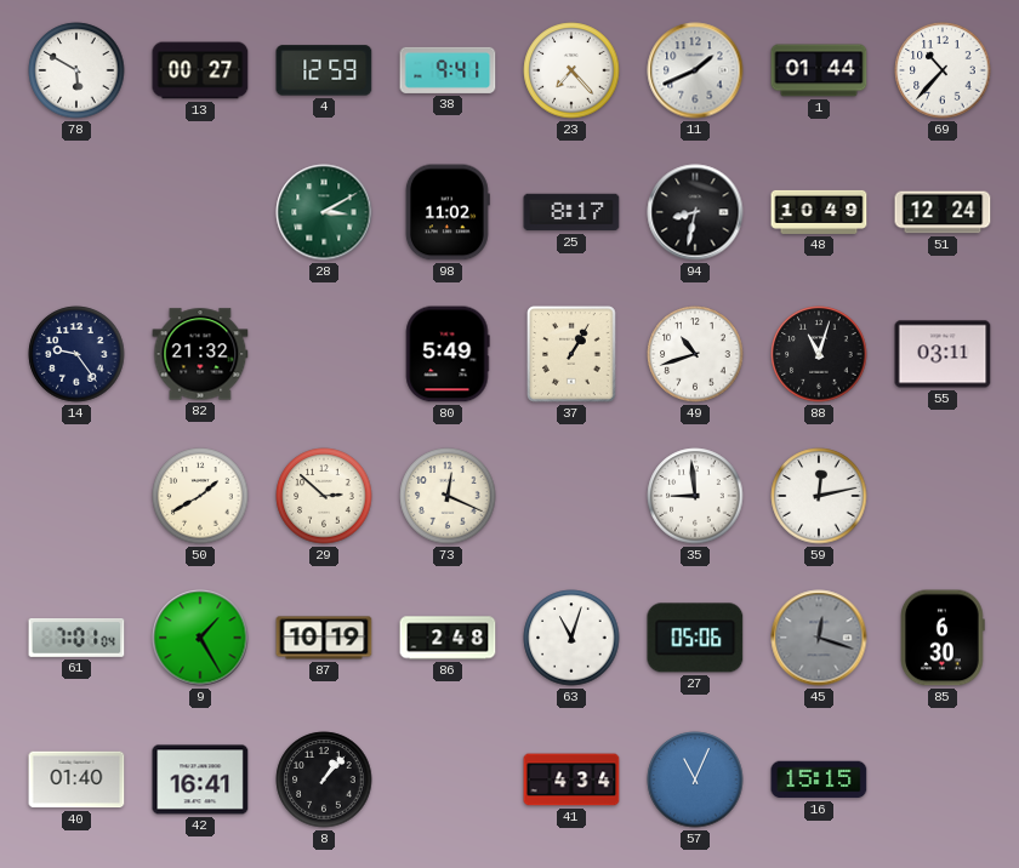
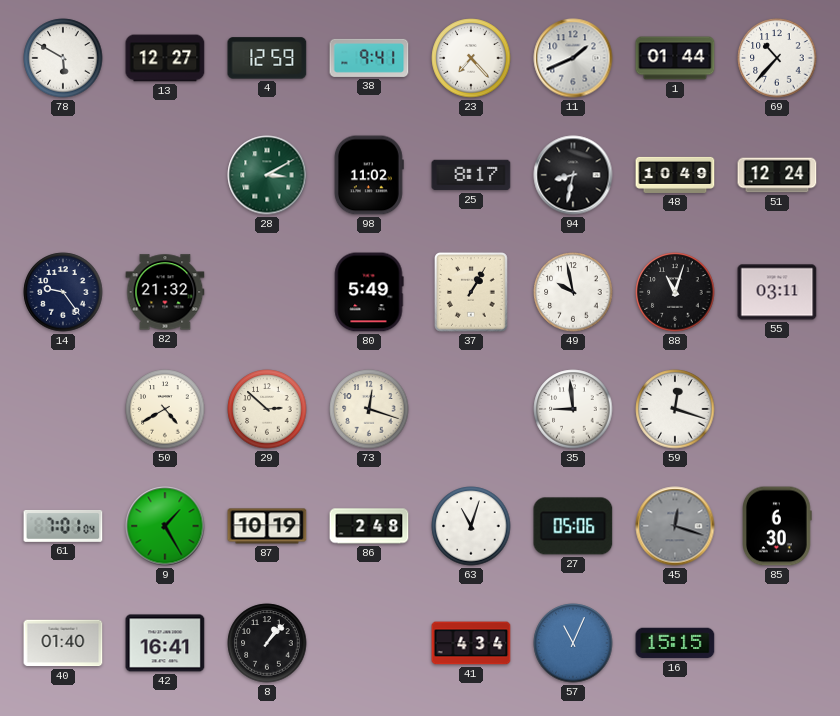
13: 00:27 -> 12:27
49: 10:42 -> 9:58
50: 1:40 -> 4:40
73: 12:19 -> 12:18
59: 12:13 -> 12:18
